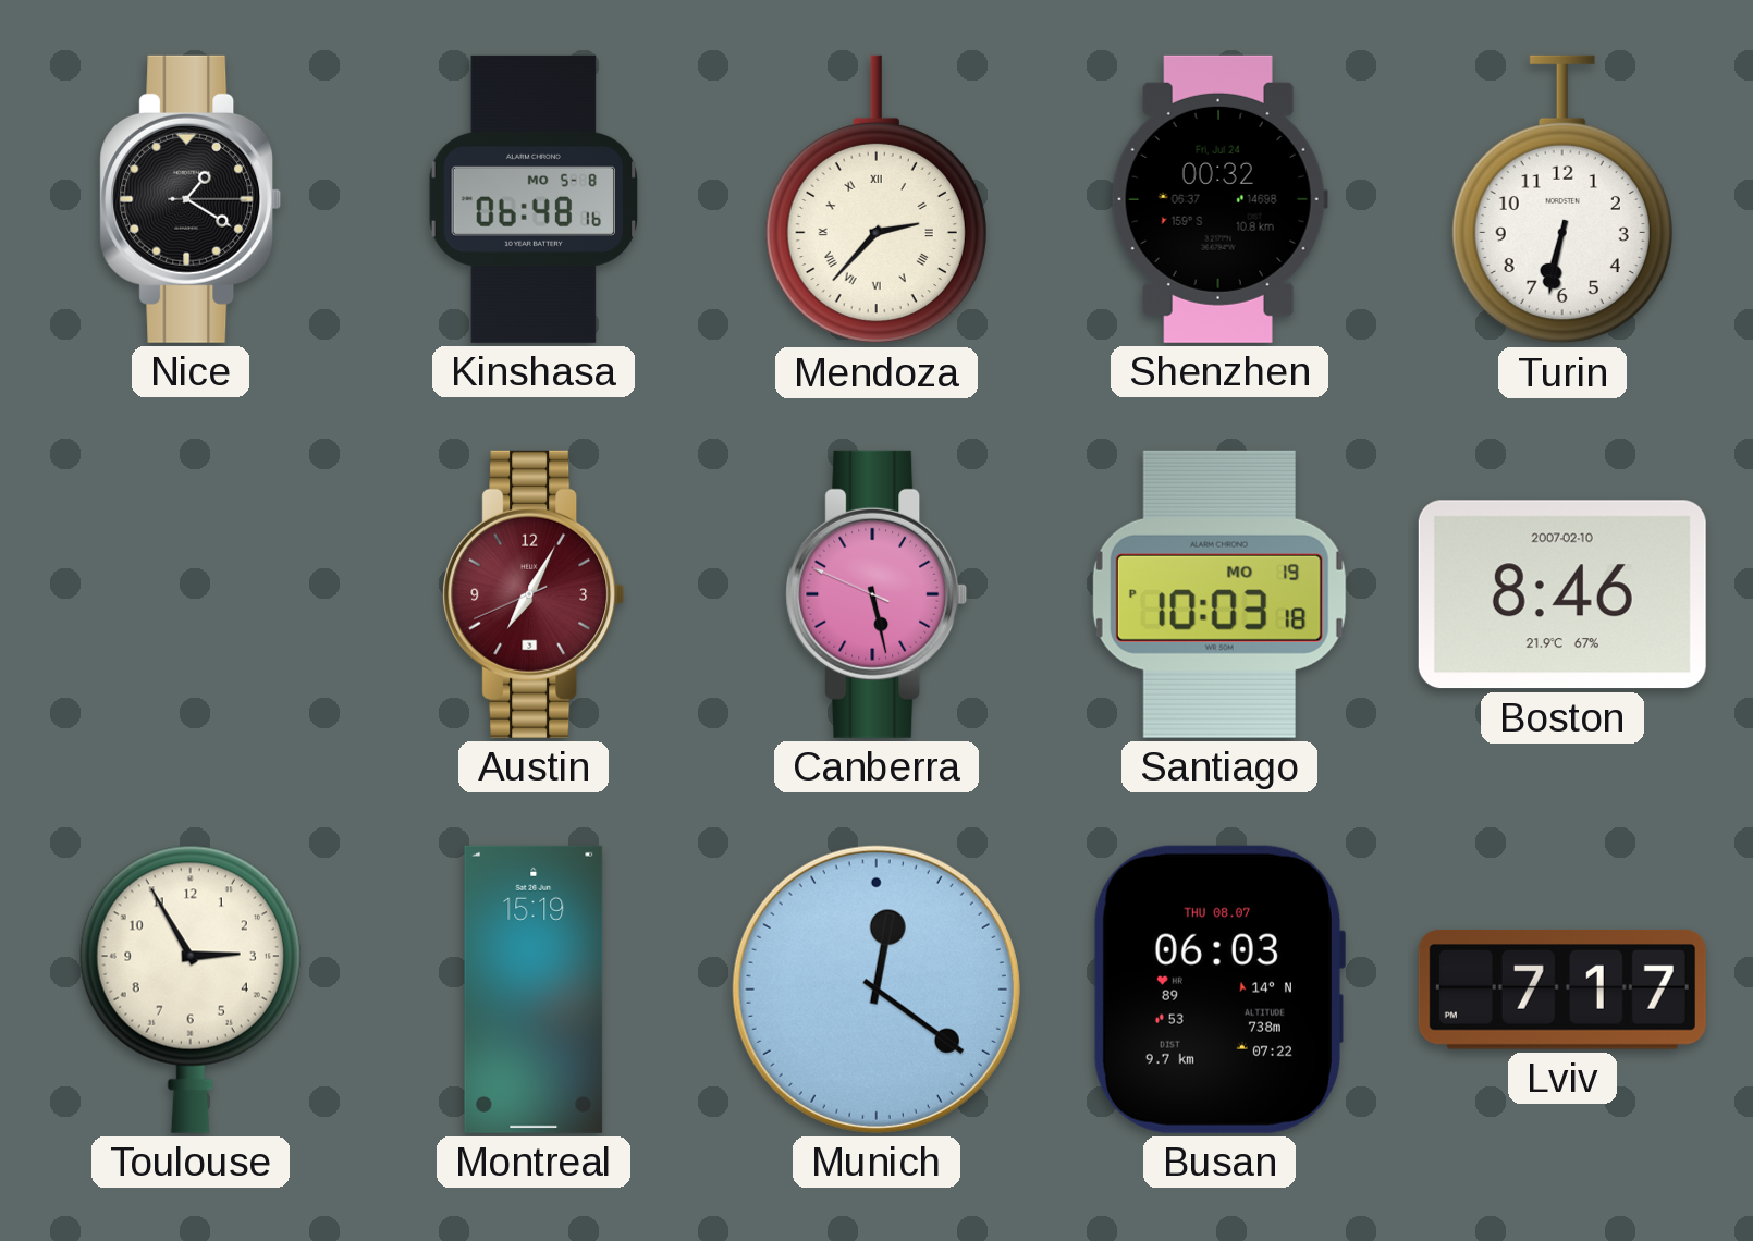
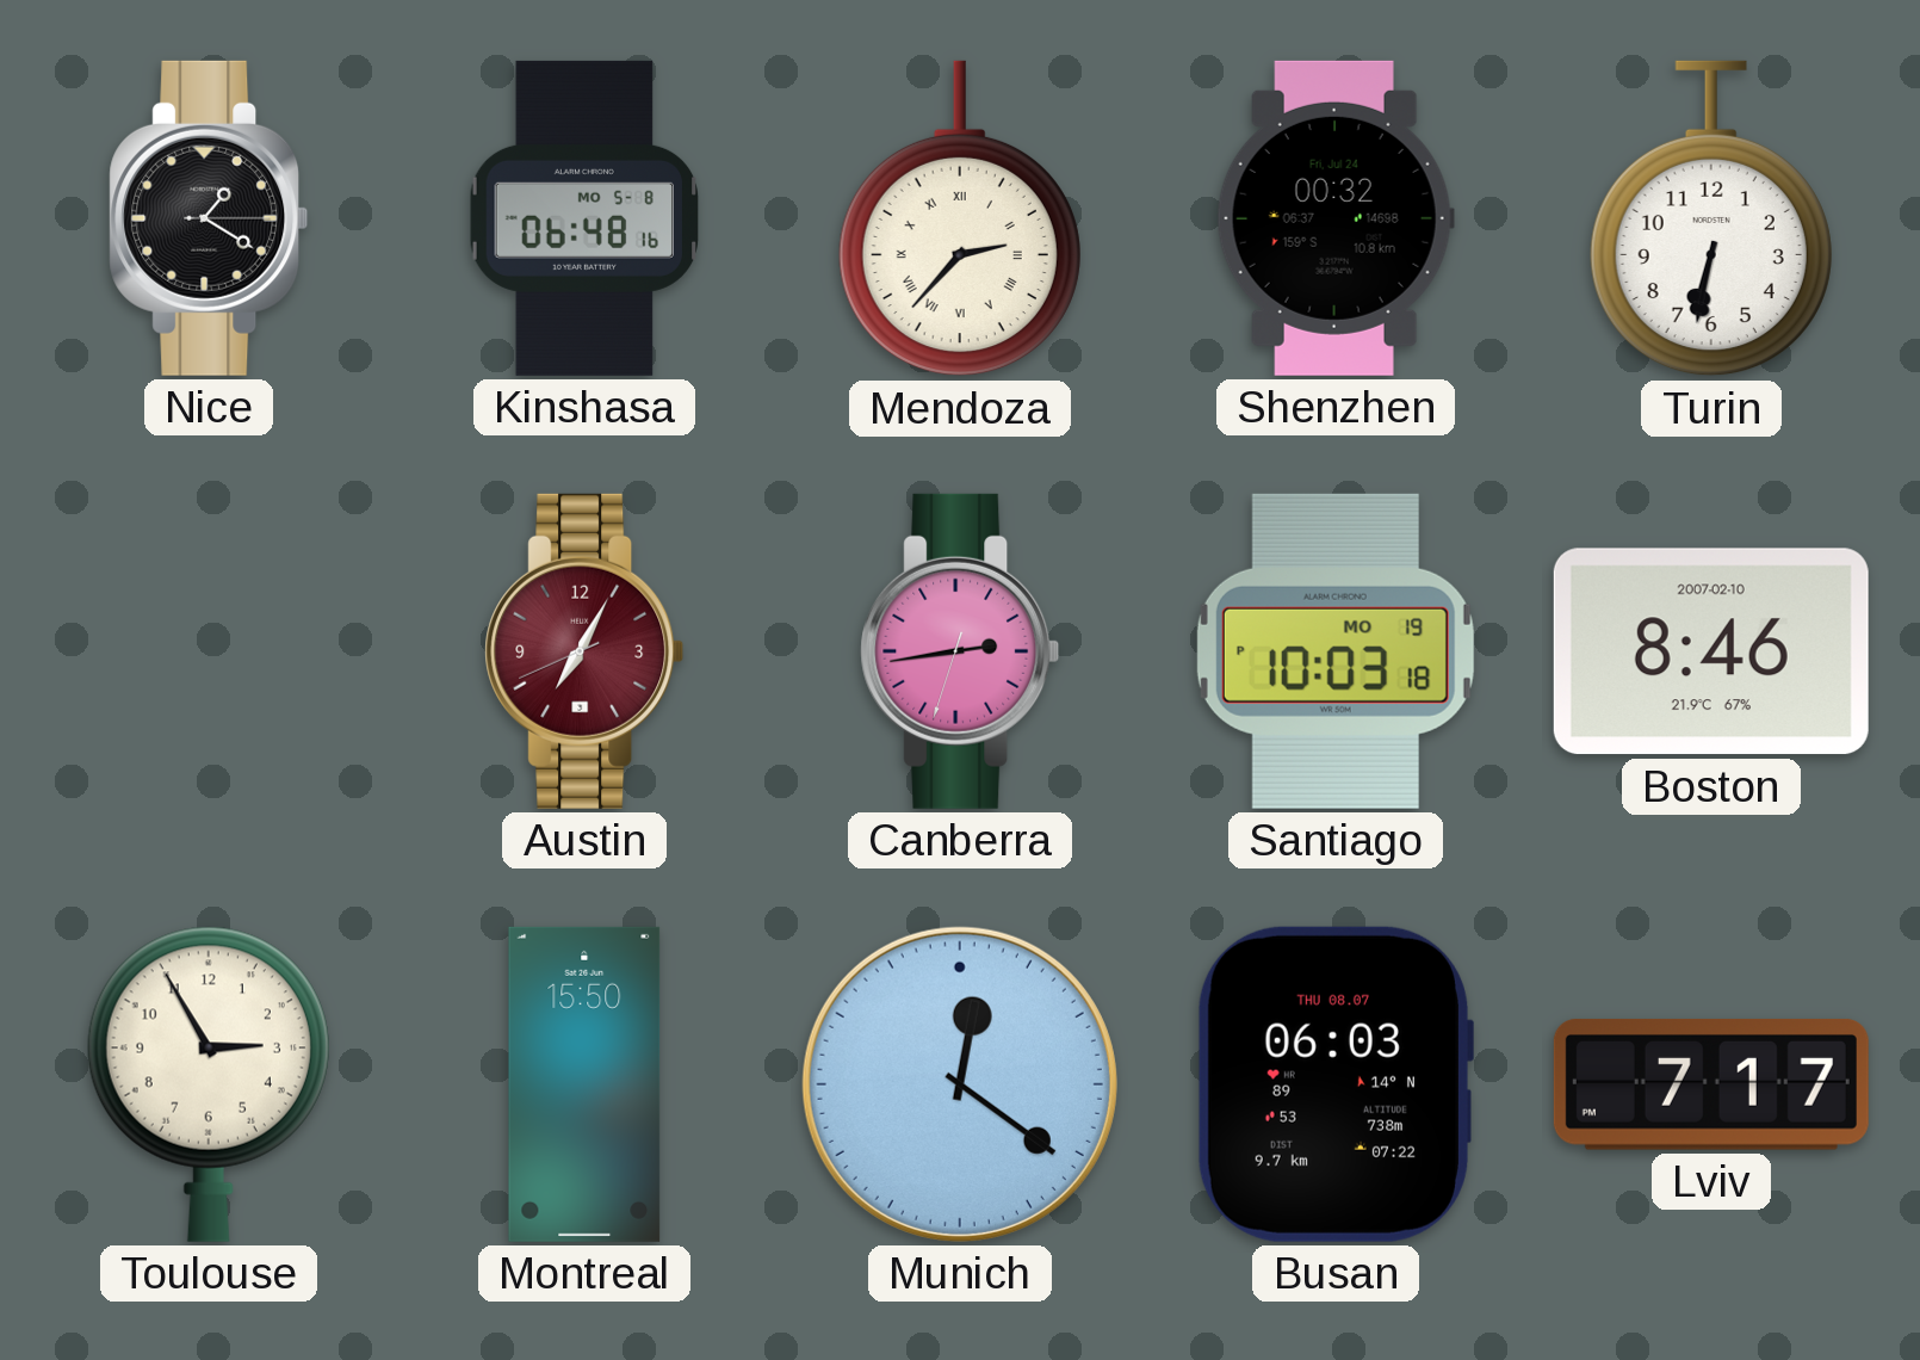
Canberra: 5:27 -> 2:43
Montreal: 15:19 -> 15:50
